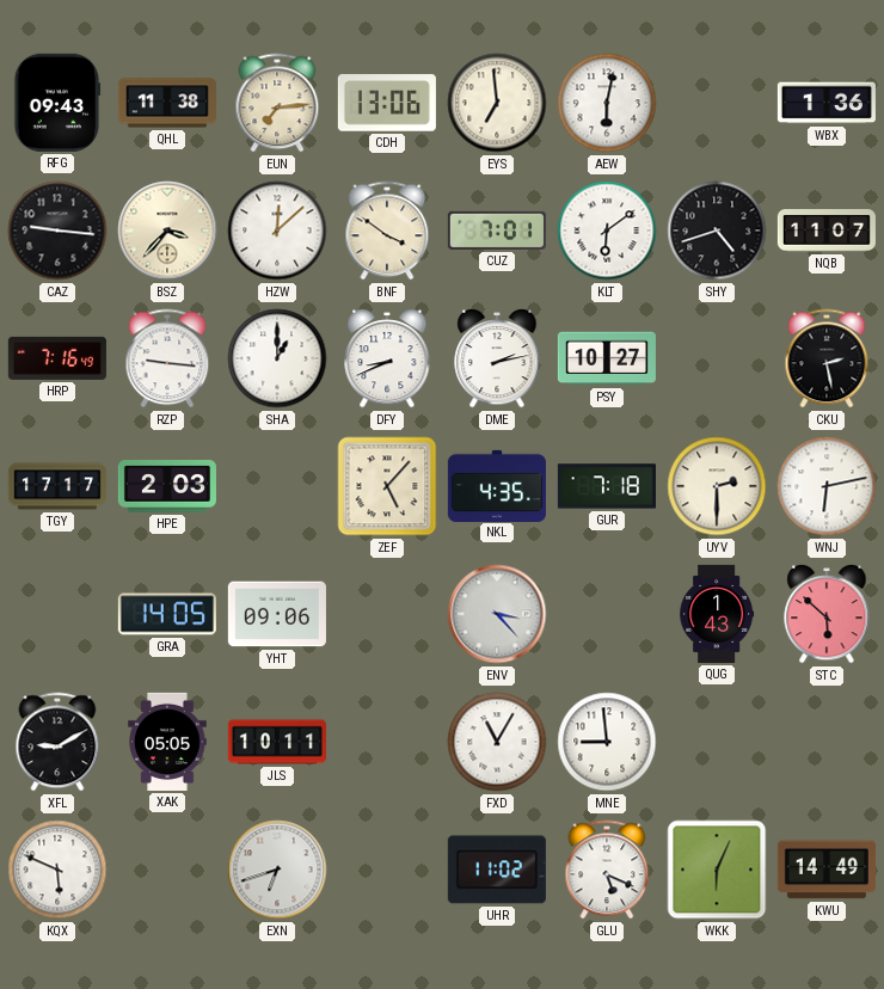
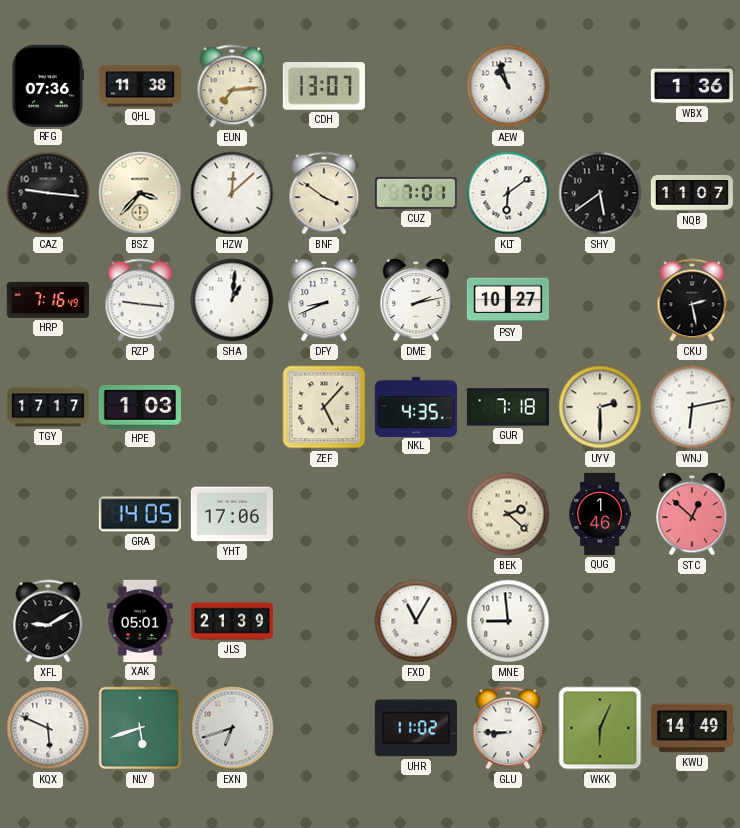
RFG: 09:43 -> 07:36
CDH: 13:06 -> 13:07
EYS: 6:59 -> none
AEW: 6:02 -> 10:57
SHY: 4:42 -> 5:39
SHA: 1:00 -> 1:01
HPE: 2:03 -> 1:03
YHT: 09:06 -> 17:06
ENV: 3:23 -> none
BEK: none -> 2:22
QUG: 1:43 -> 1:46
STC: 5:52 -> 12:52
XAK: 05:05 -> 05:01
JLS: 10:11 -> 21:39
NLY: none -> 5:42
GLU: 5:19 -> 8:45
